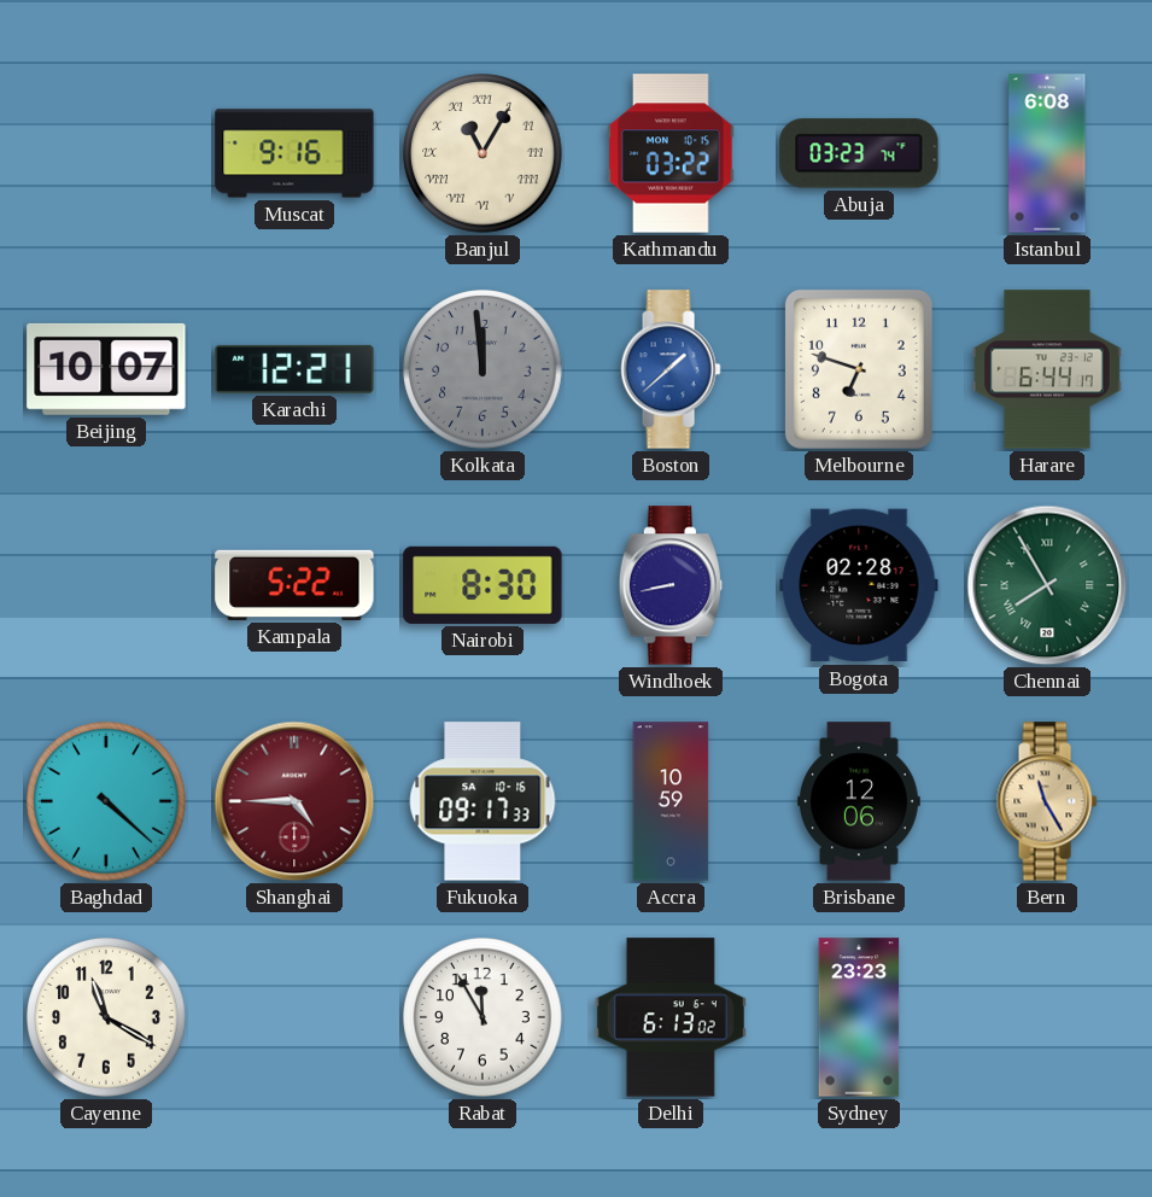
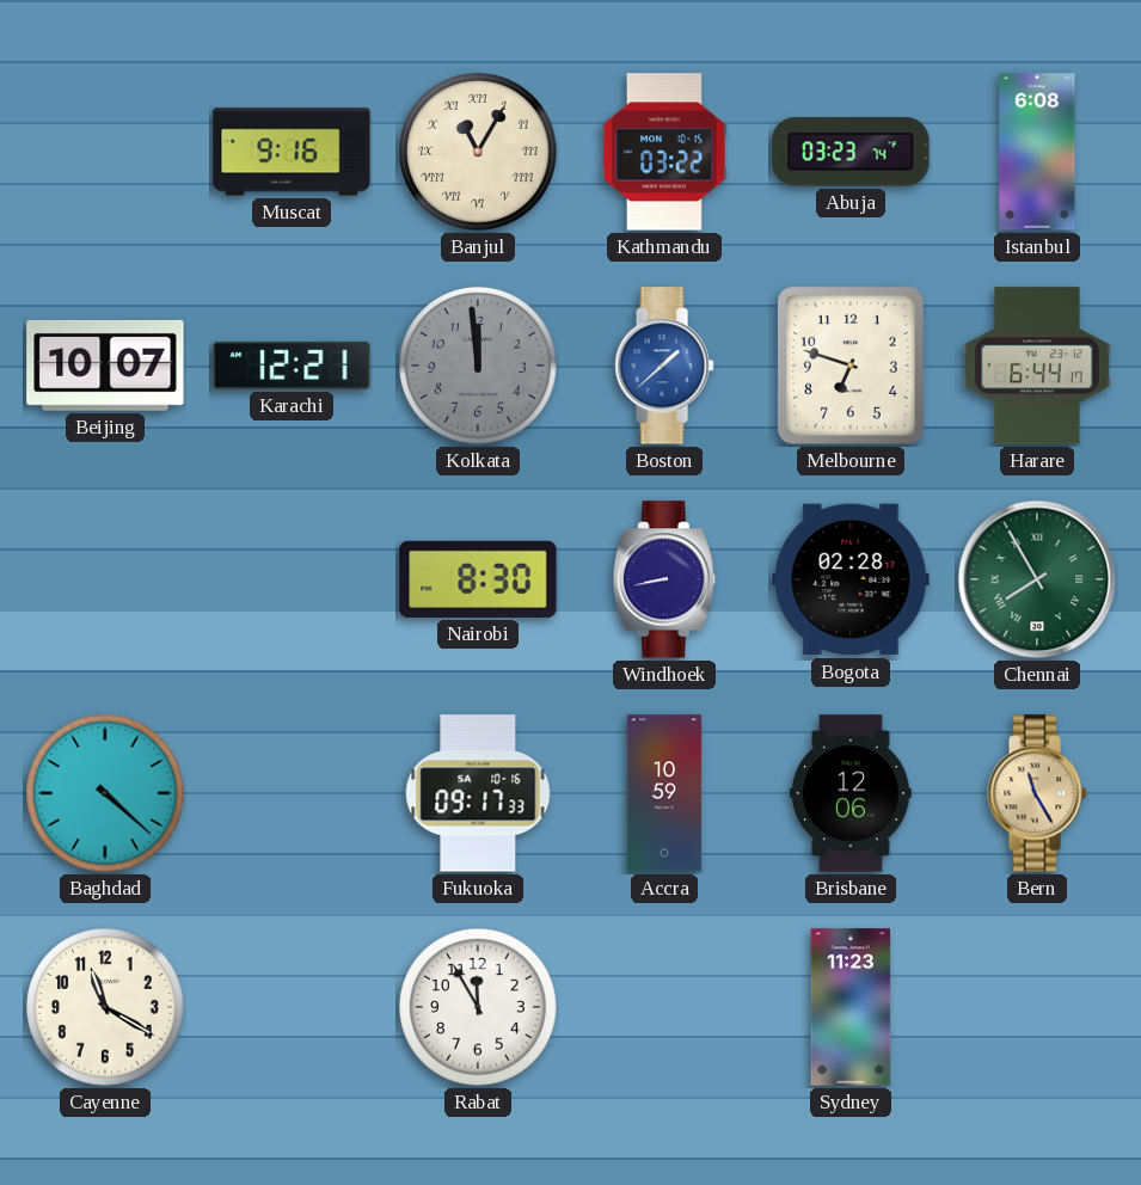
Kampala: 5:22 -> none
Shanghai: 4:45 -> none
Delhi: 6:13 -> none
Sydney: 23:23 -> 11:23
